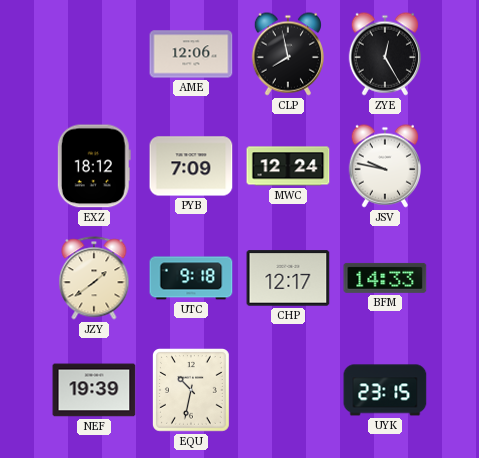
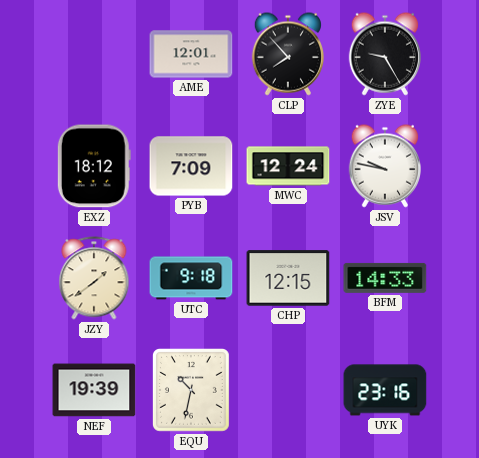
AME: 12:06 -> 12:01
CLP: 7:58 -> 7:53
ZYE: 12:25 -> 9:25
CHP: 12:17 -> 12:15
UYK: 23:15 -> 23:16
